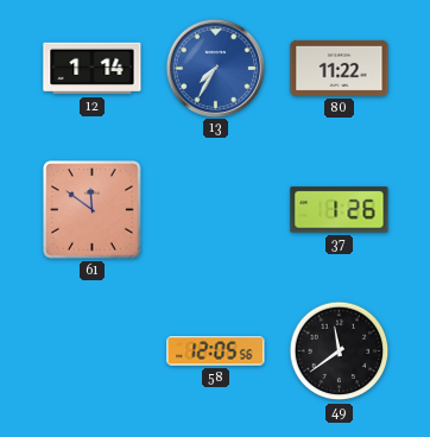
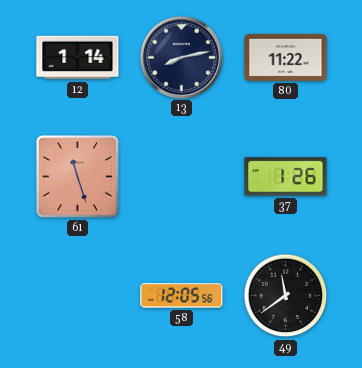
13: 7:35 -> 8:13
13 dial: blue -> navy
61: 11:51 -> 11:27
